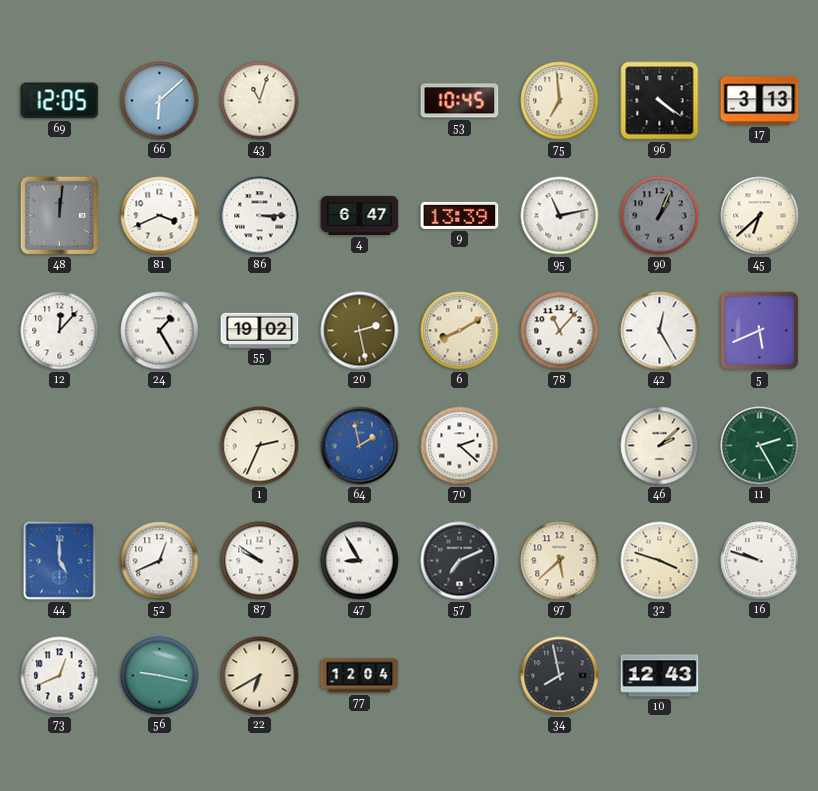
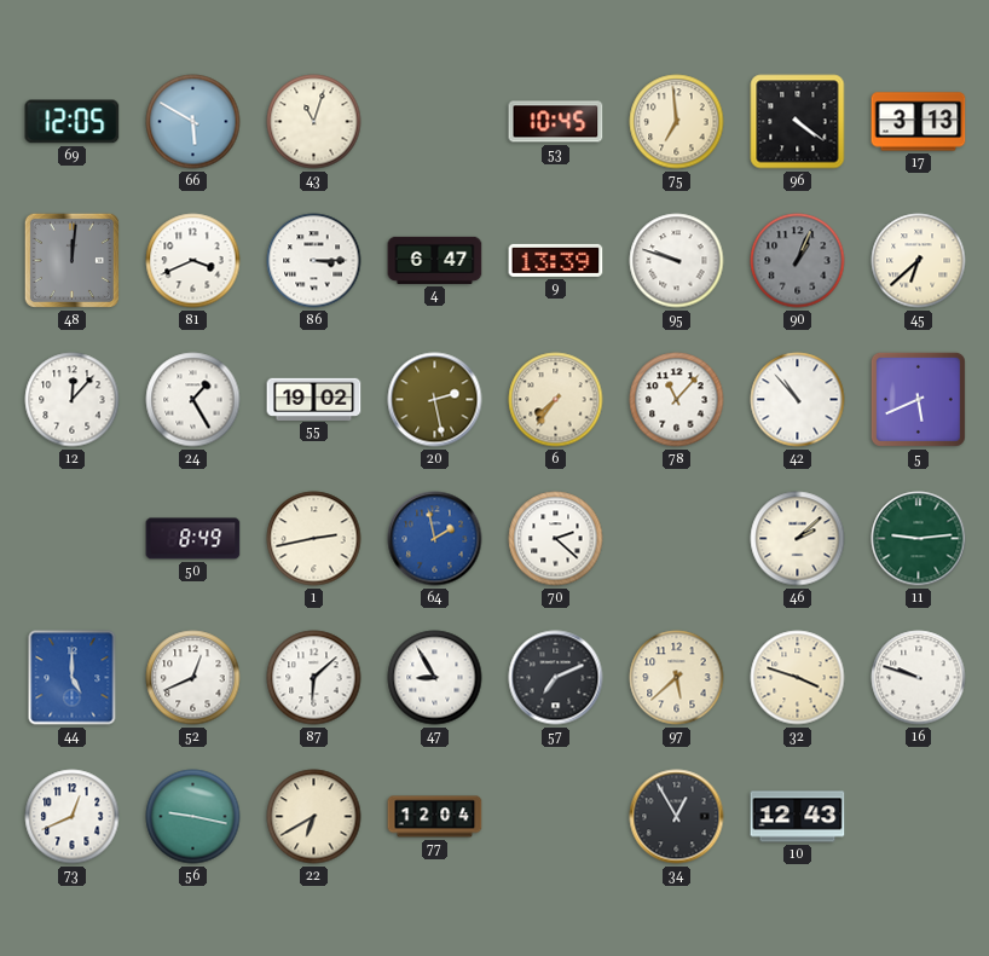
66: 6:08 -> 5:50
95: 11:13 -> 9:48
6: 8:10 -> 7:36
42: 12:25 -> 10:53
50: none -> 8:49
1: 2:34 -> 2:43
11: 2:25 -> 9:14
87: 9:51 -> 6:08
34: 7:58 -> 12:55
